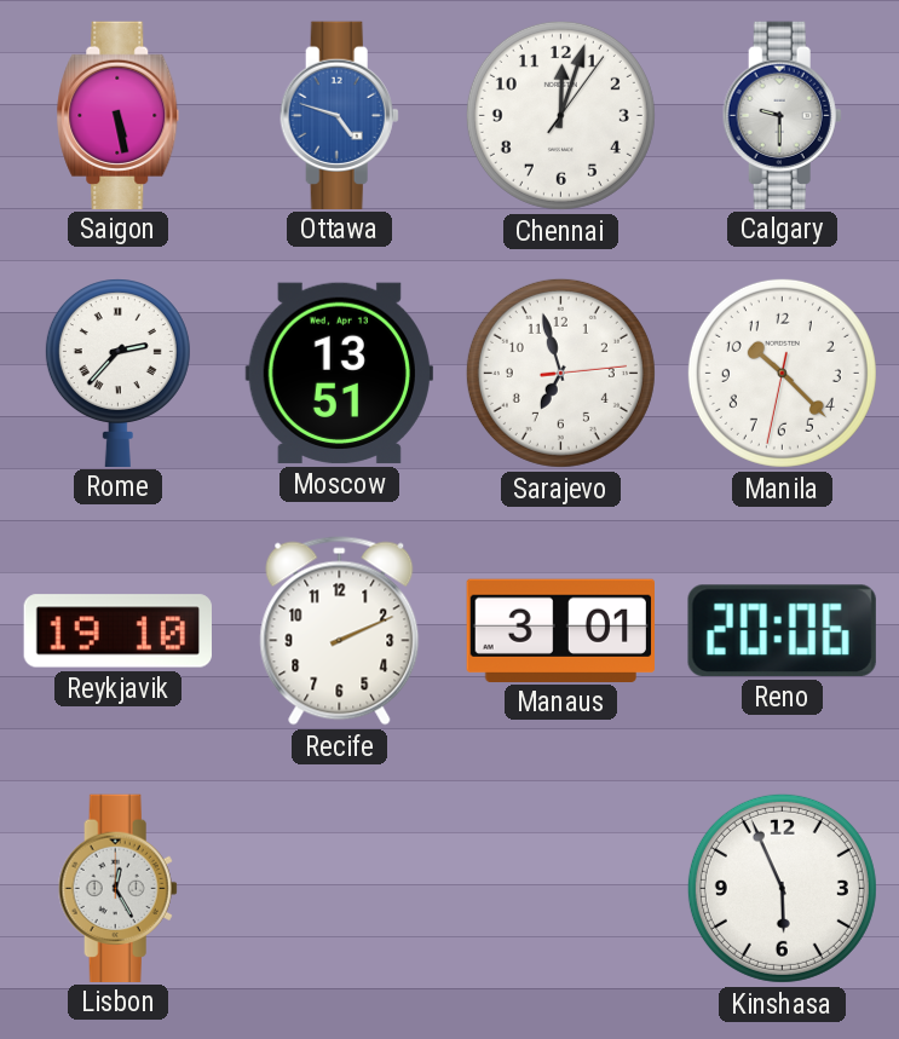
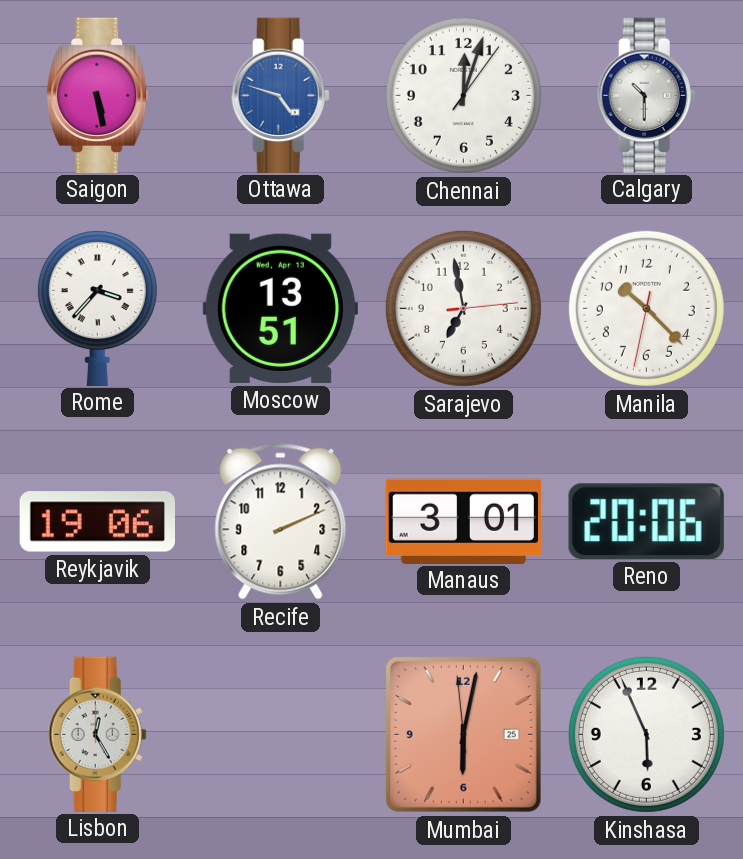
Calgary: 9:30 -> 10:30
Rome: 2:37 -> 3:37
Sarajevo: 6:57 -> 6:58
Reykjavik: 19:10 -> 19:06
Mumbai: none -> 6:01
